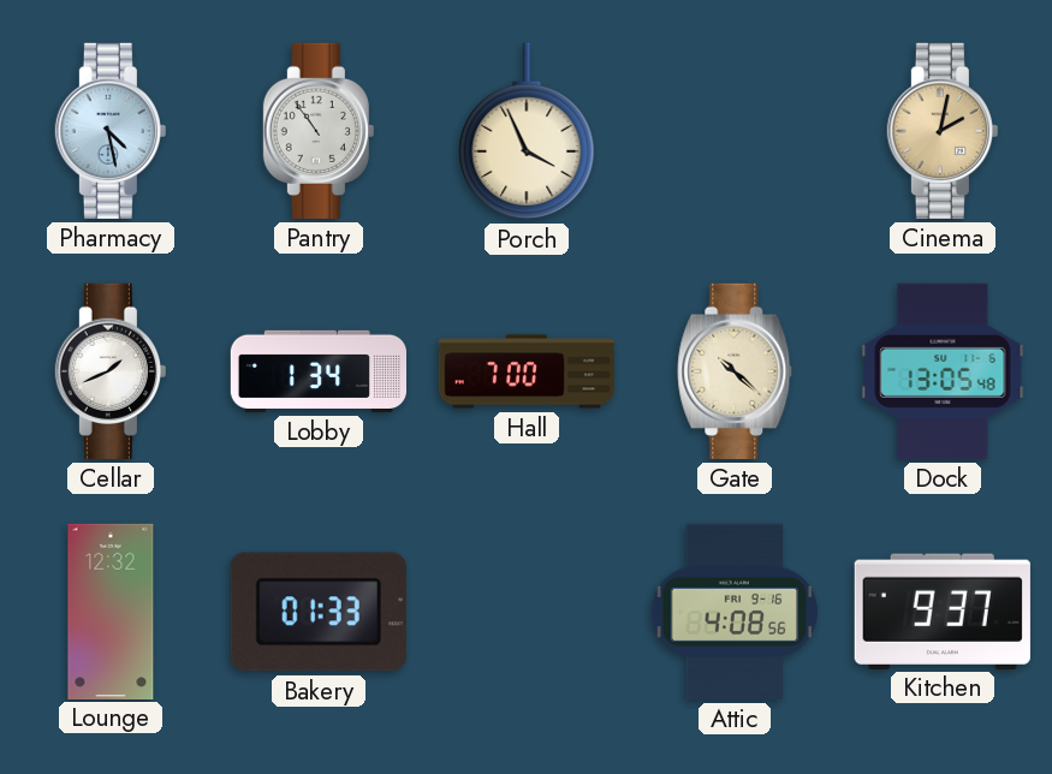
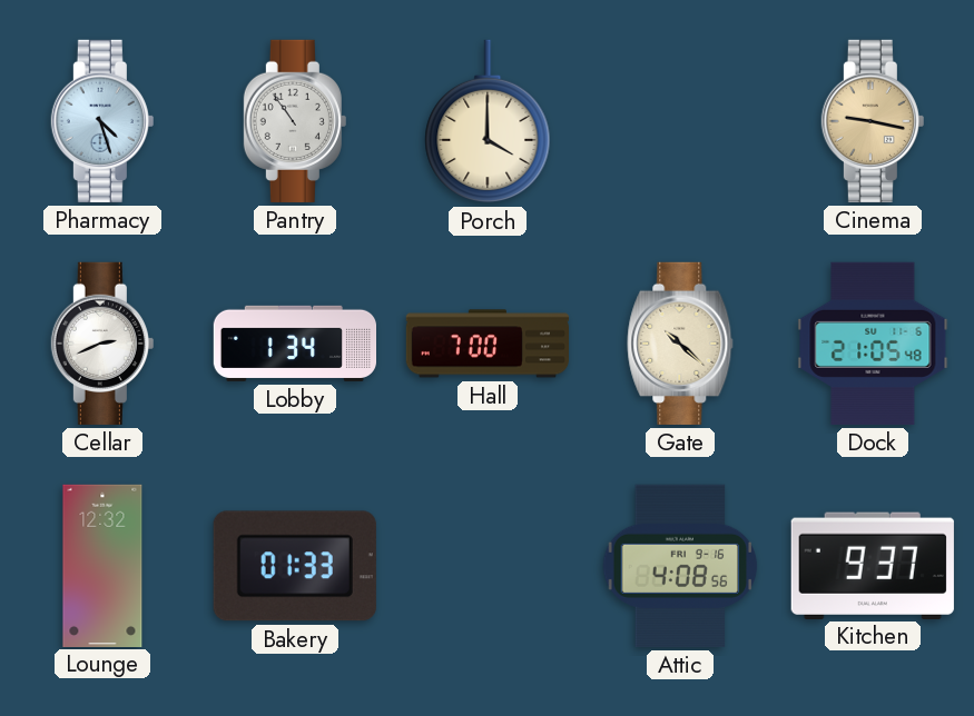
Pharmacy: 4:28 -> 4:27
Porch: 3:56 -> 4:00
Cinema: 2:02 -> 9:17
Cellar: 1:41 -> 2:41
Dock: 13:05 -> 21:05
